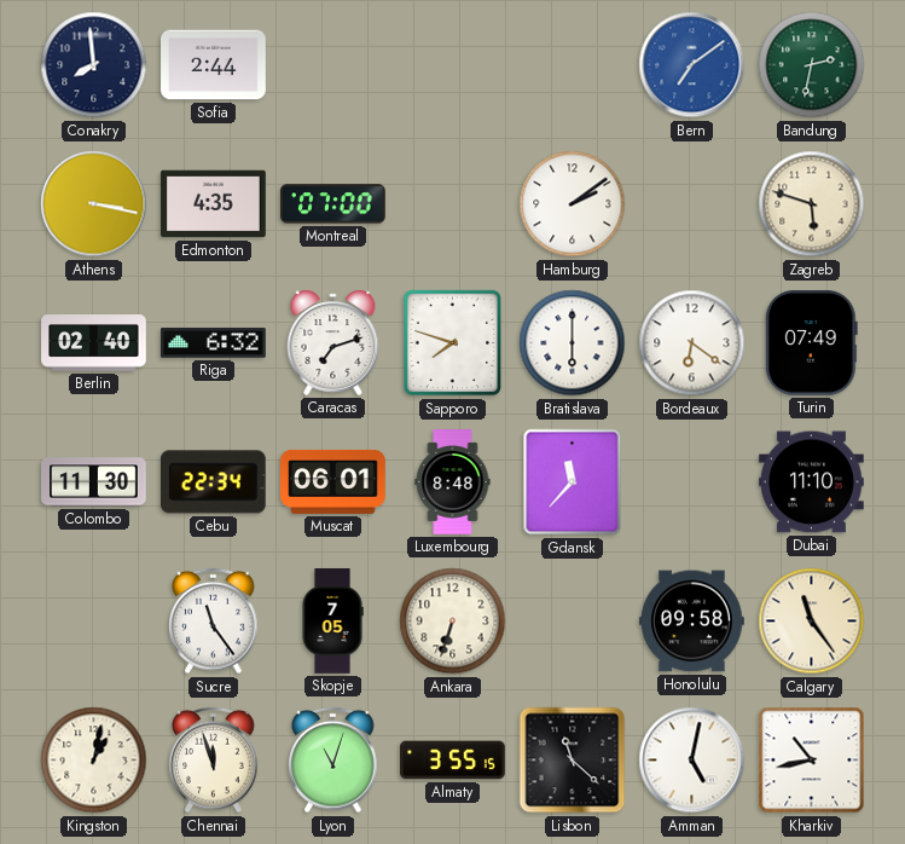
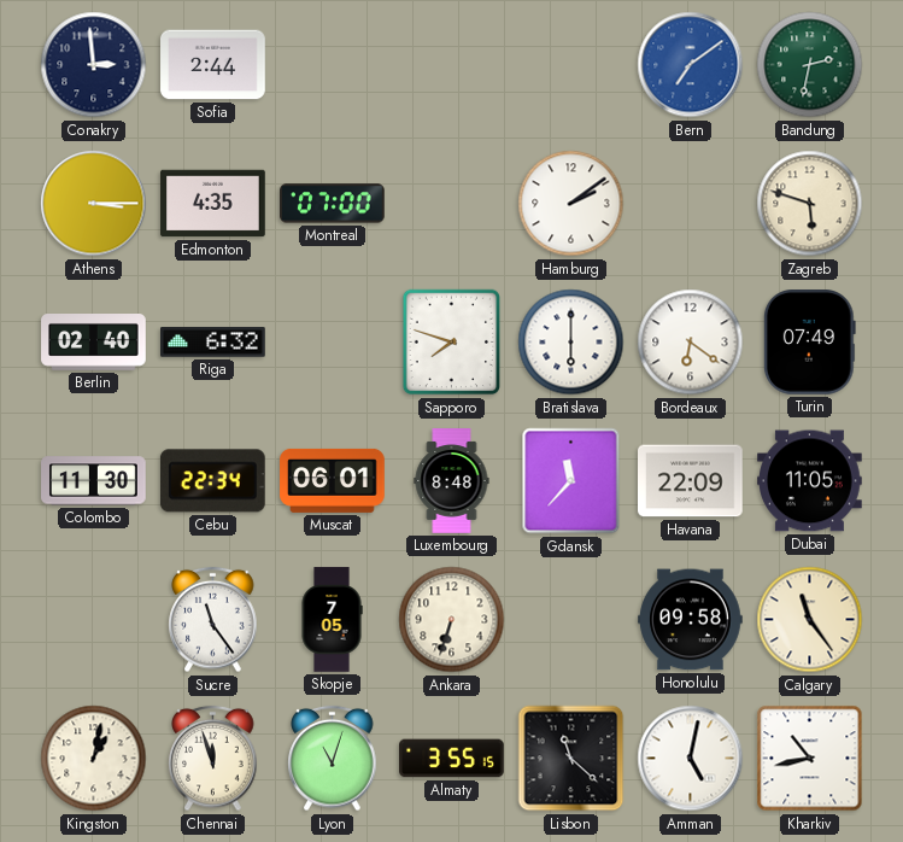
Conakry: 7:59 -> 2:59
Athens: 3:17 -> 3:15
Caracas: 7:12 -> none
Havana: none -> 22:09
Dubai: 11:10 -> 11:05
